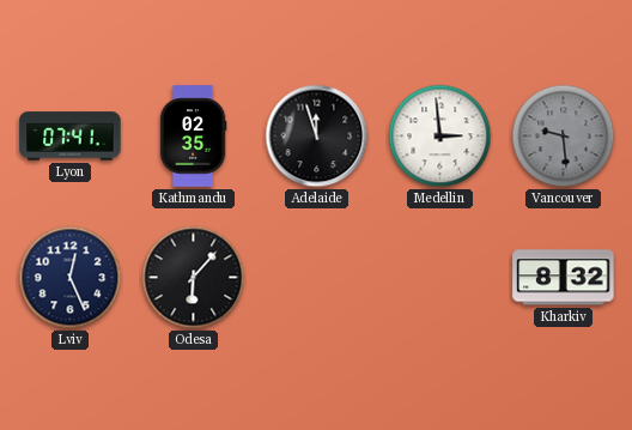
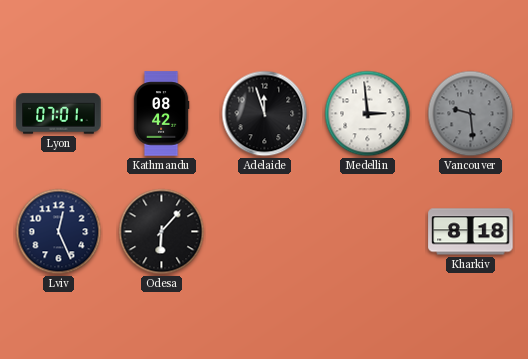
Lyon: 07:41 -> 07:01
Kathmandu: 02:35 -> 08:42
Kharkiv: 8:32 -> 8:18
